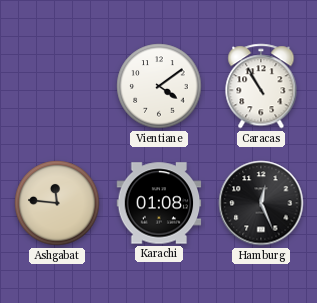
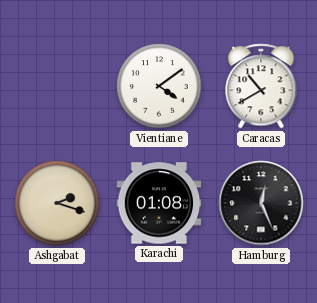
Caracas: 10:55 -> 10:40
Ashgabat: 11:46 -> 2:18
